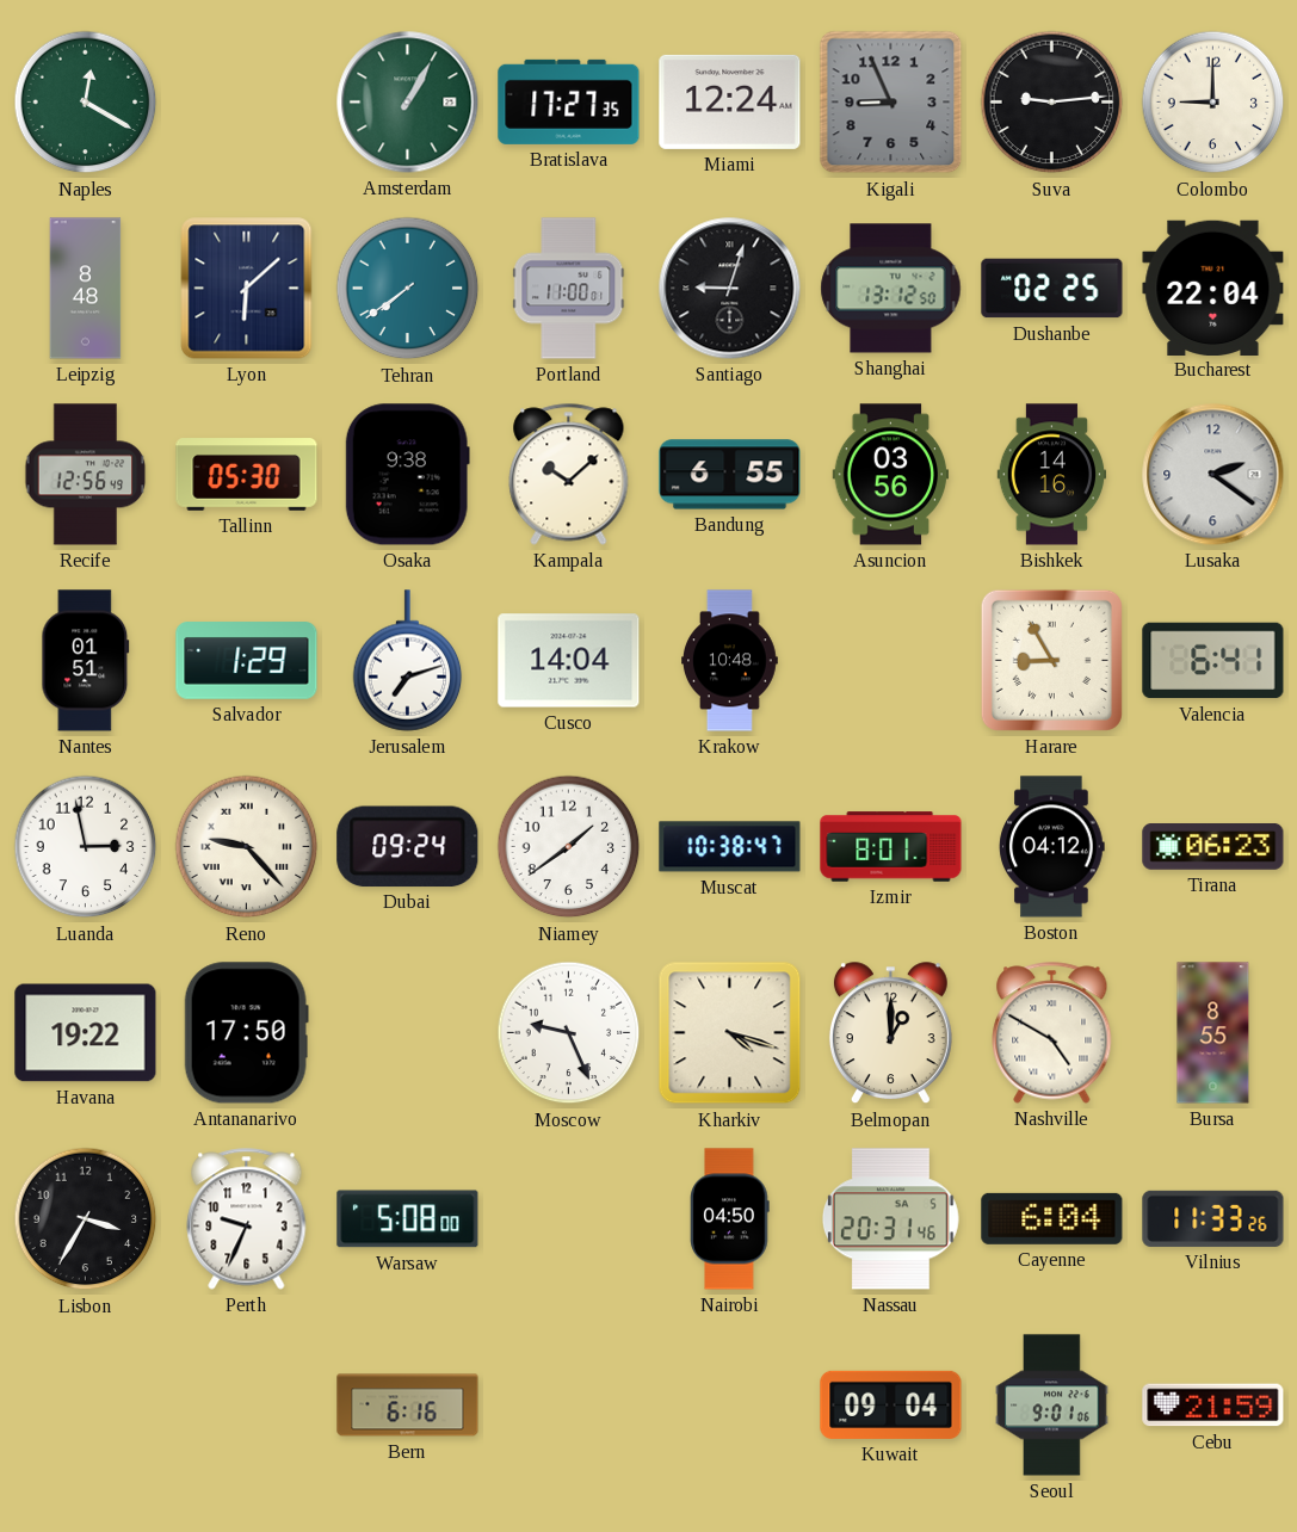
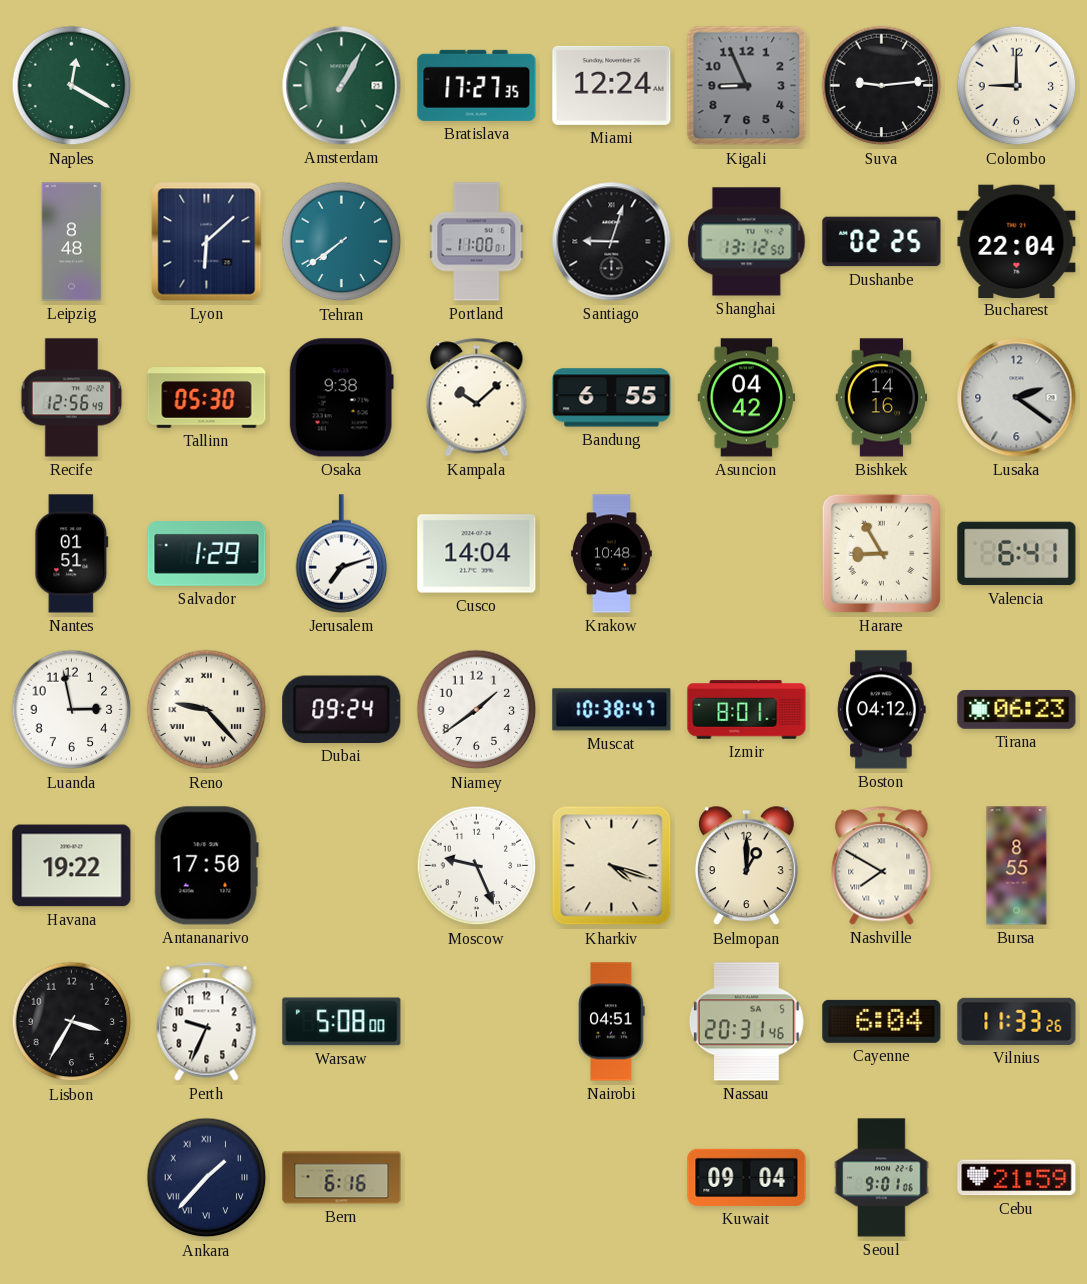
Asuncion: 03:56 -> 04:42
Nashville: 4:50 -> 7:50
Nairobi: 04:50 -> 04:51
Ankara: none -> 1:37
